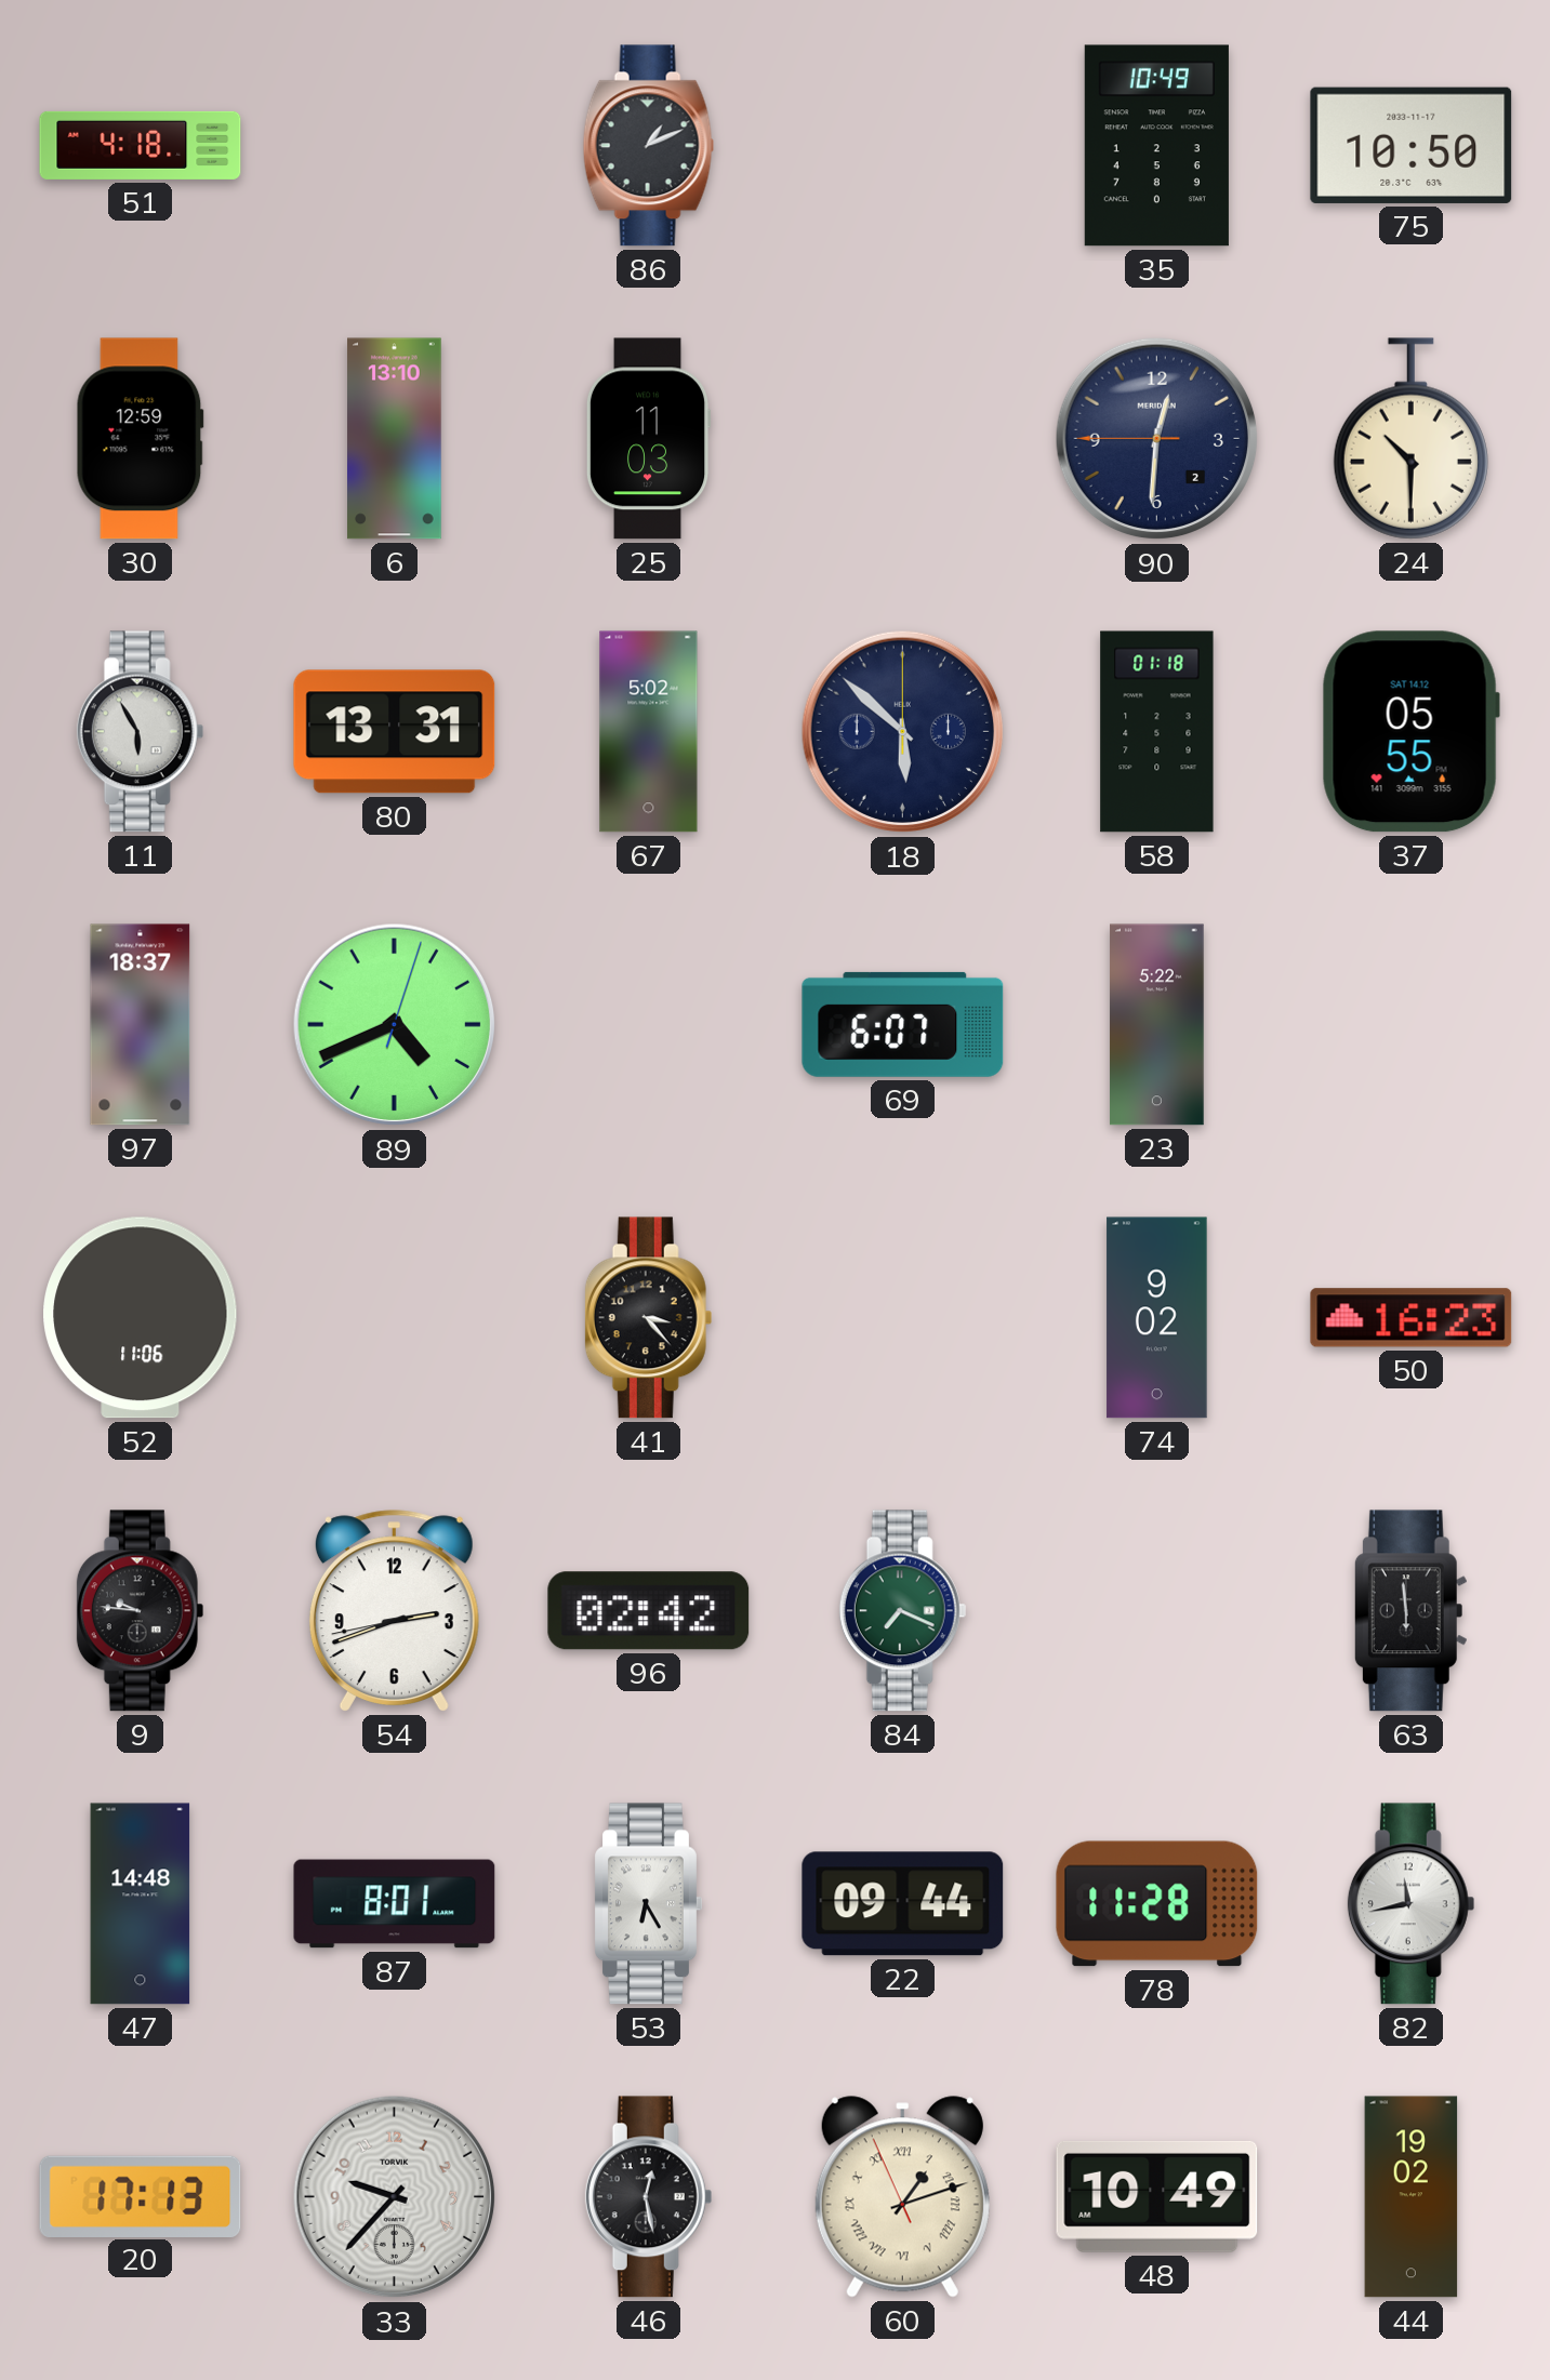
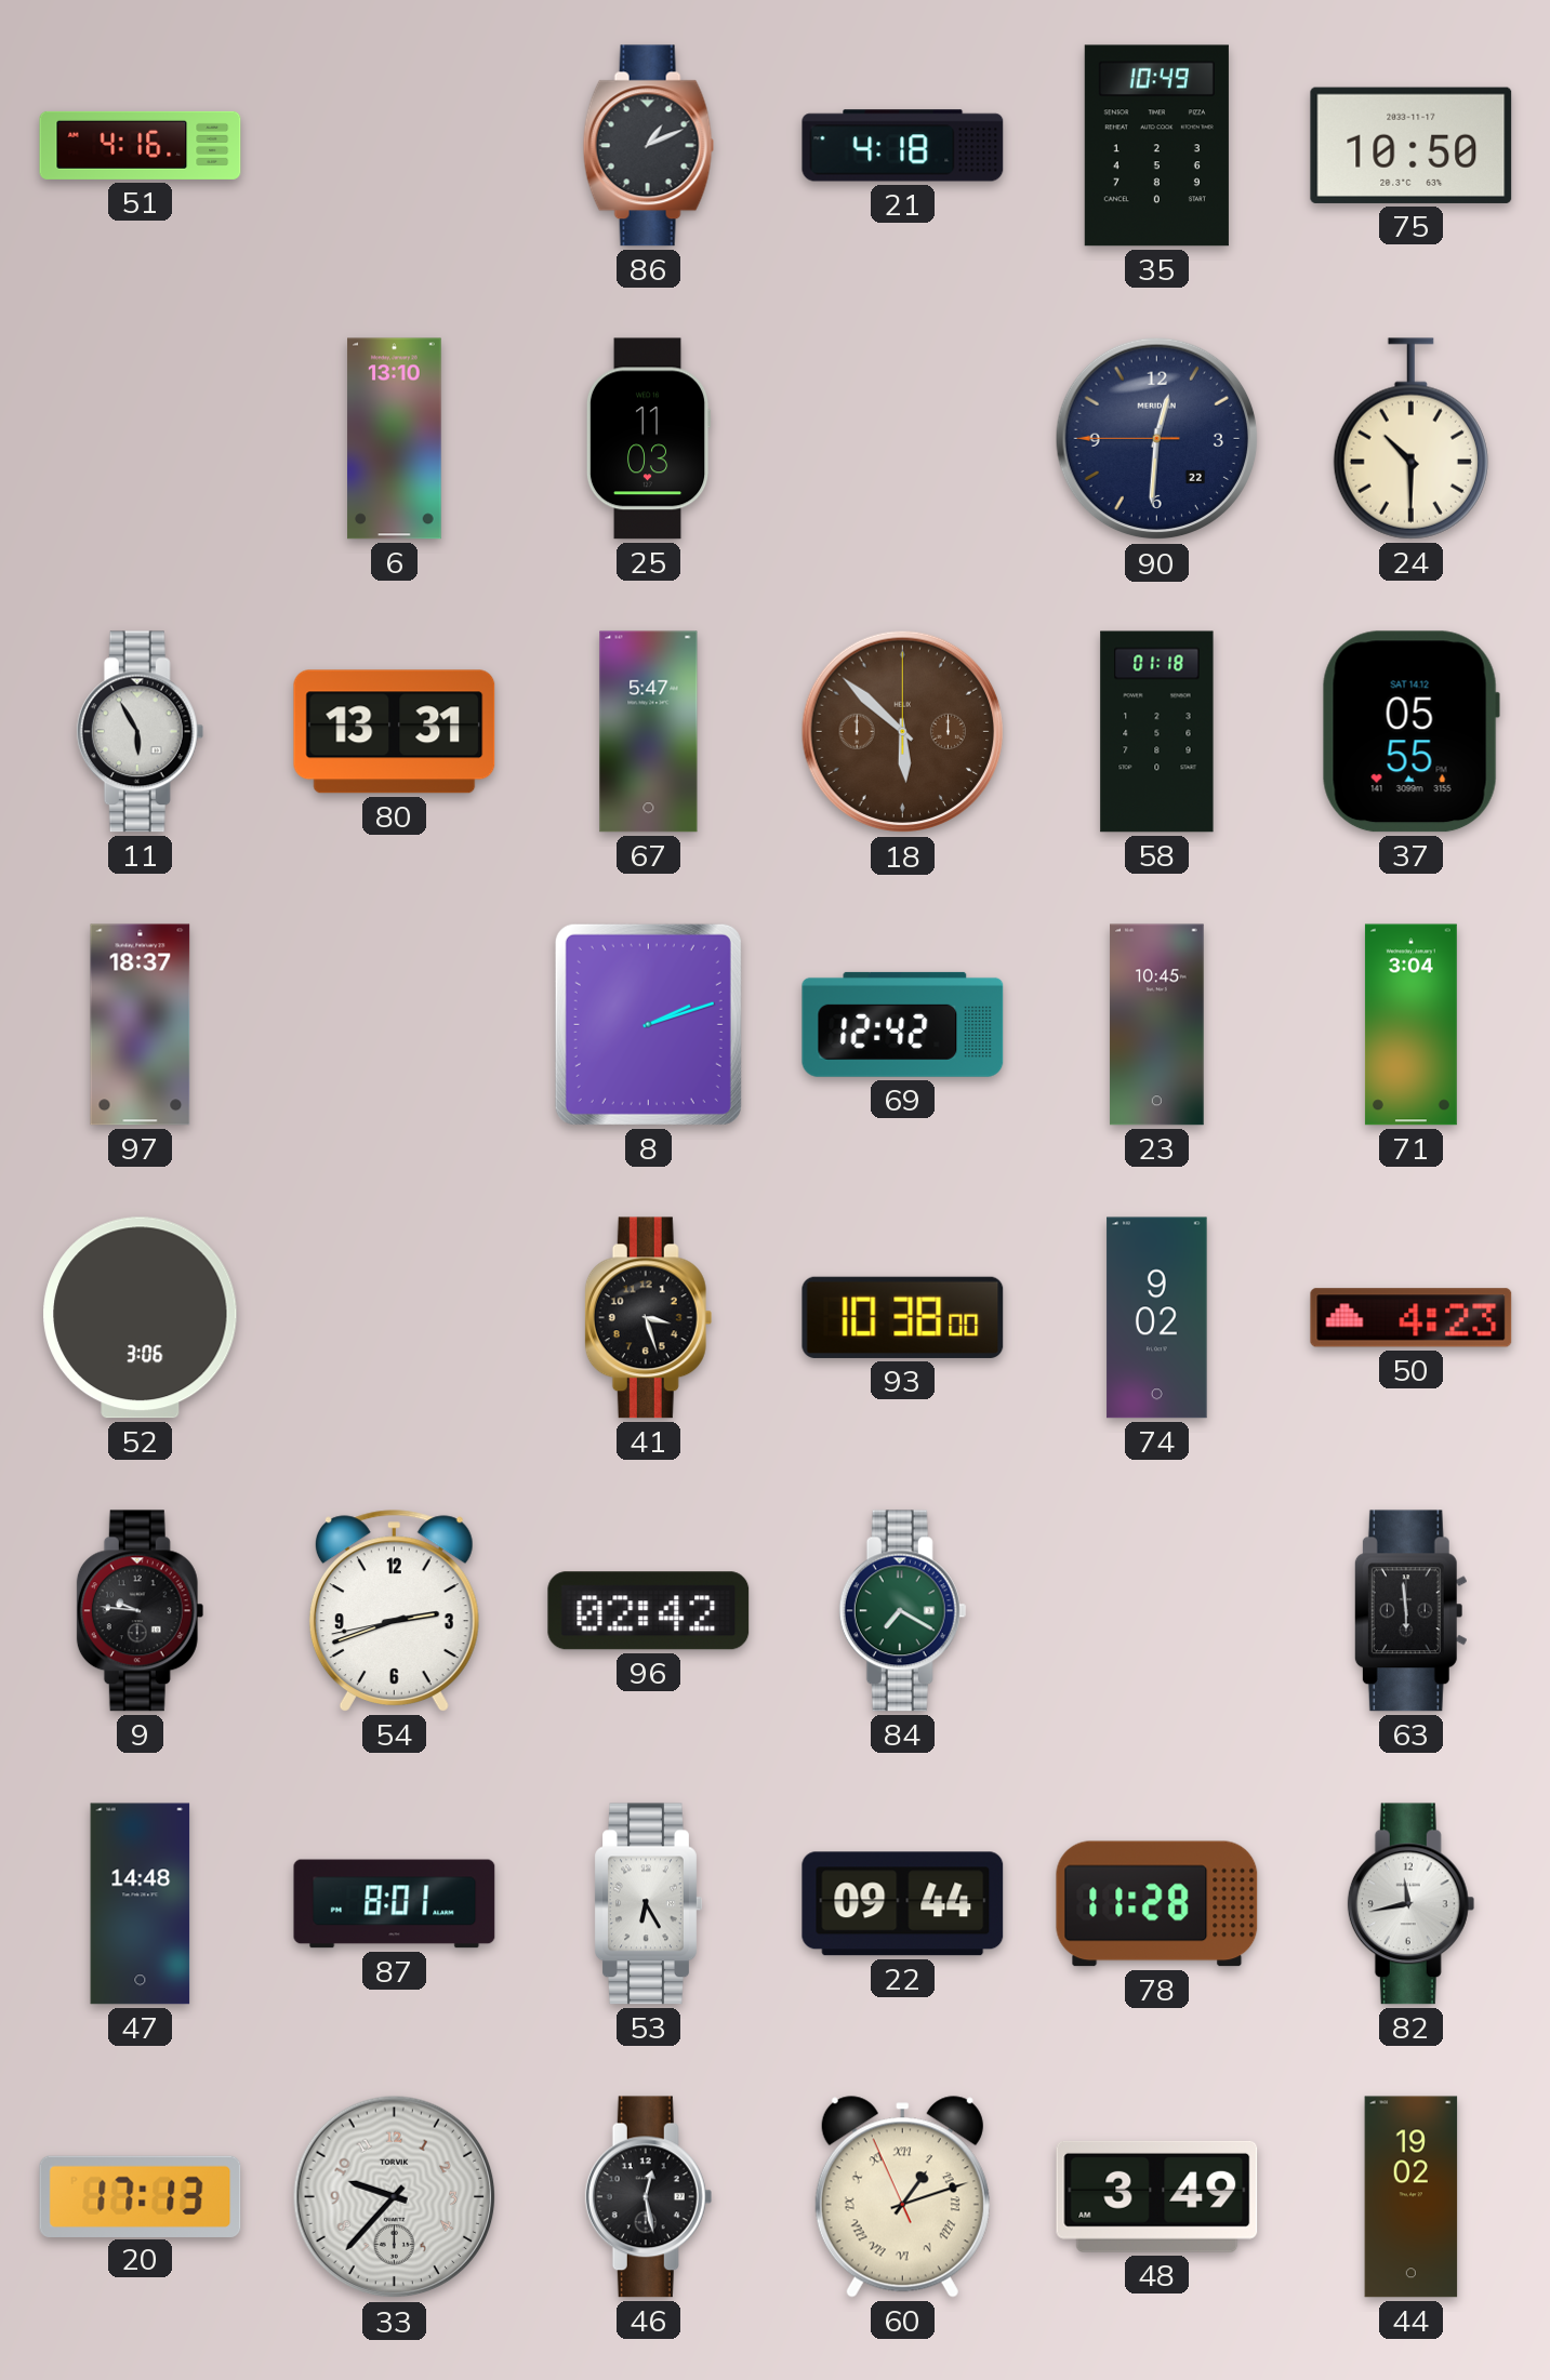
51: 4:18 -> 4:16
21: none -> 4:18
30: 12:59 -> none
90 date: 2 -> 22
67: 5:02 -> 5:47
18 dial: navy -> brown
89: 4:41 -> none
8: none -> 2:12
69: 6:07 -> 12:42
23: 5:22 -> 10:45
71: none -> 3:04
52: 11:06 -> 3:06
41: 3:23 -> 3:27
93: none -> 10:38
50: 16:23 -> 4:23
84: 7:19 -> 7:20
48: 10:49 -> 3:49
